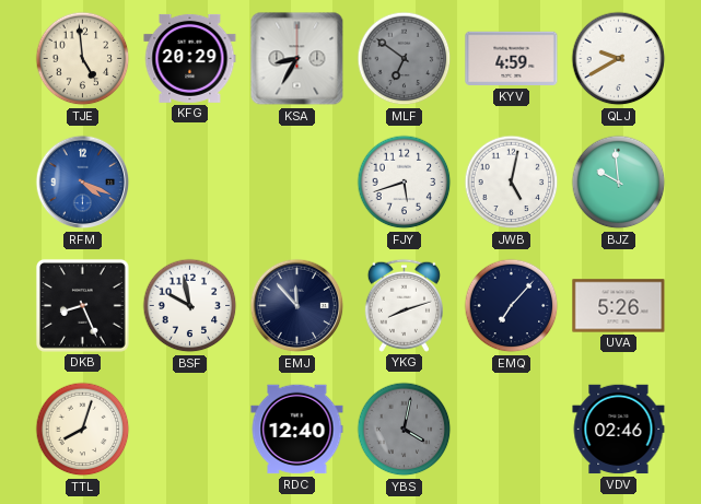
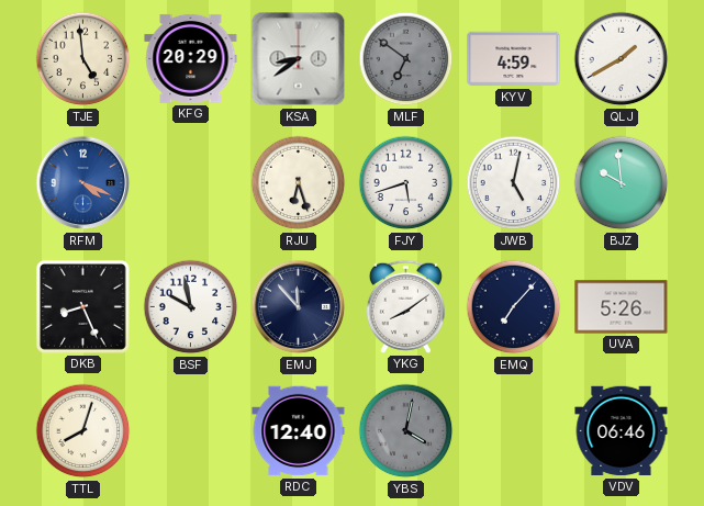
KSA: 8:35 -> 8:39
QLJ: 9:40 -> 1:40
RJU: none -> 6:27
YKG: 8:12 -> 8:09
VDV: 02:46 -> 06:46
